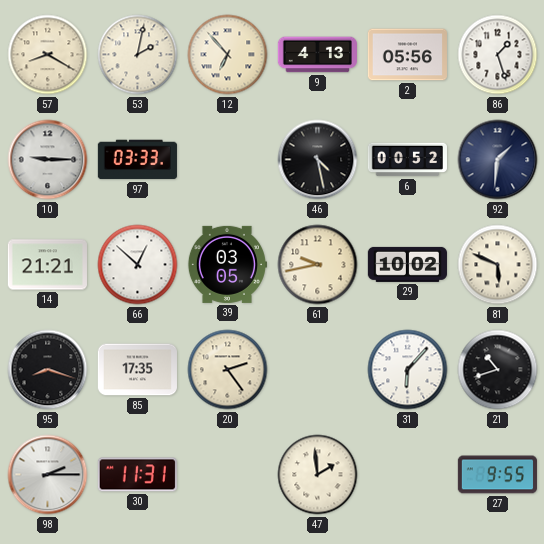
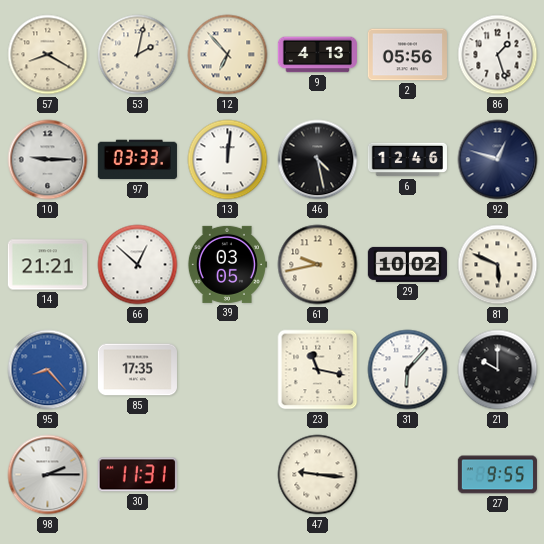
13: none -> 12:01
6: 00:52 -> 12:46
92: 1:31 -> 12:48
95: 8:18 -> 8:23
95 dial: black -> blue
20: 2:24 -> none
23: none -> 11:17
21: 10:42 -> 10:00
47: 1:59 -> 9:16
